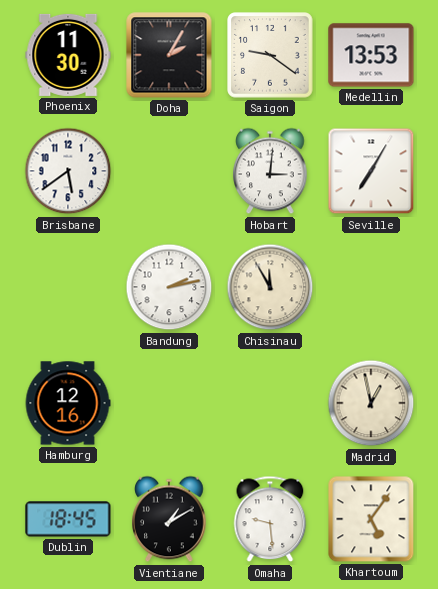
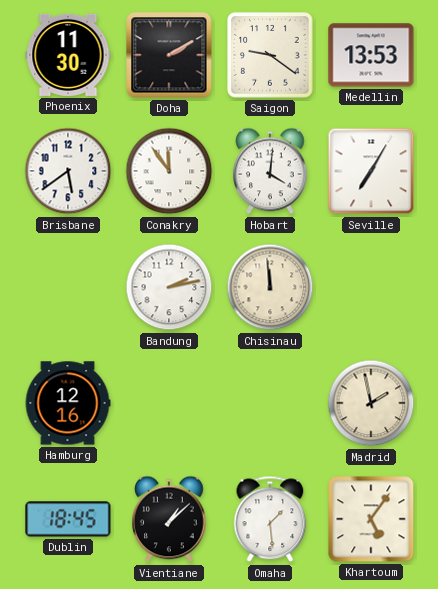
Doha: 2:05 -> 2:10
Conakry: none -> 11:54
Hobart: 3:01 -> 4:01
Chisinau: 11:55 -> 11:59
Madrid: 12:58 -> 1:58
Vientiane: 1:10 -> 1:08
Omaha: 9:29 -> 1:29
